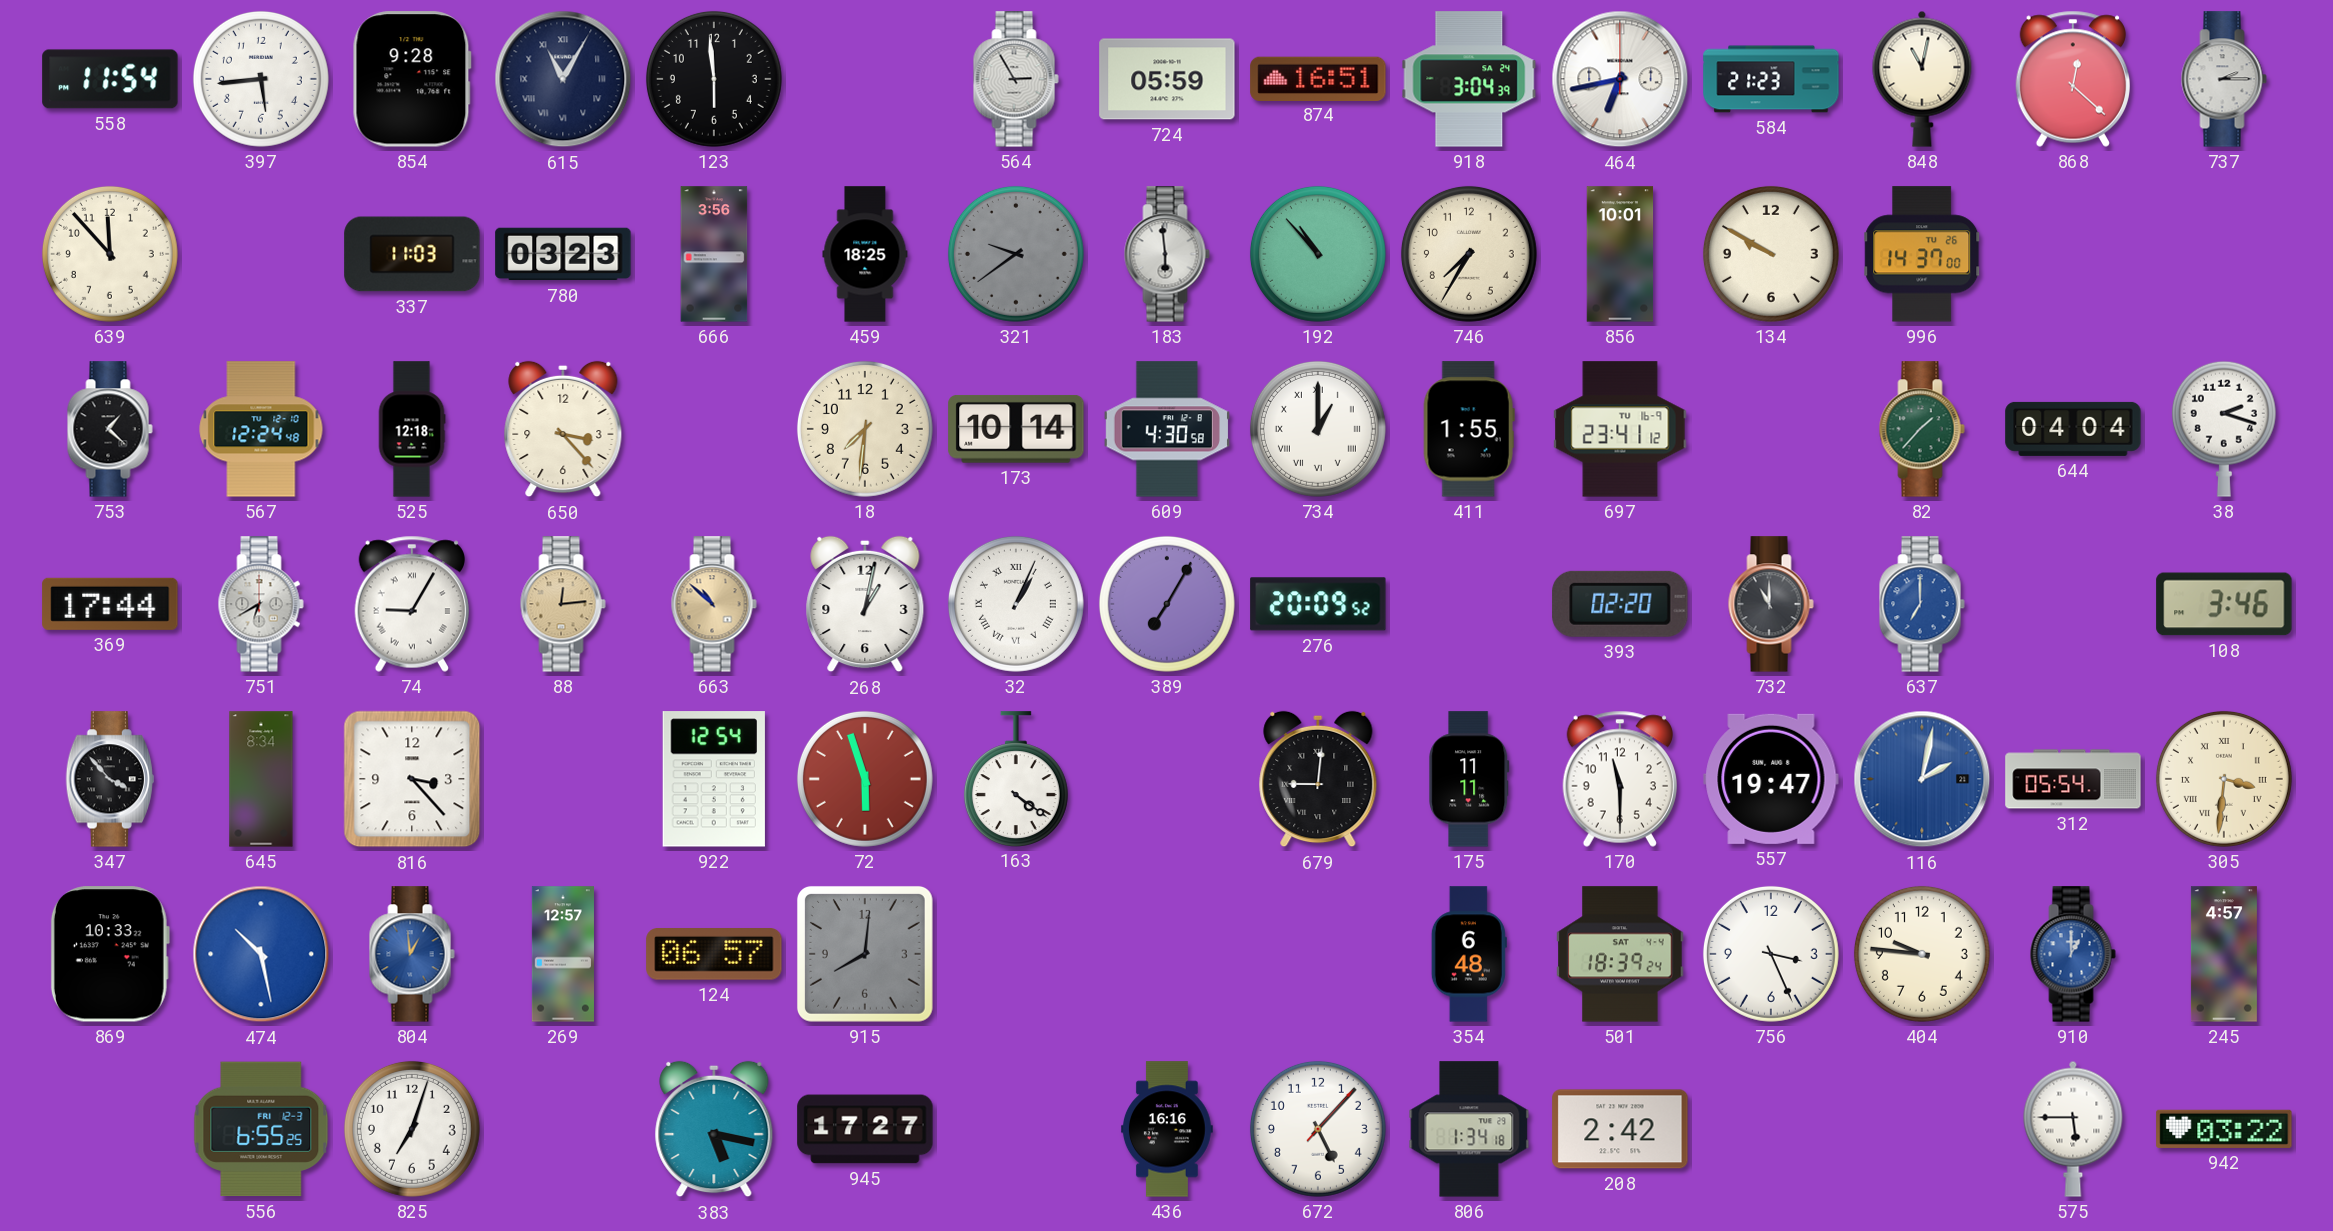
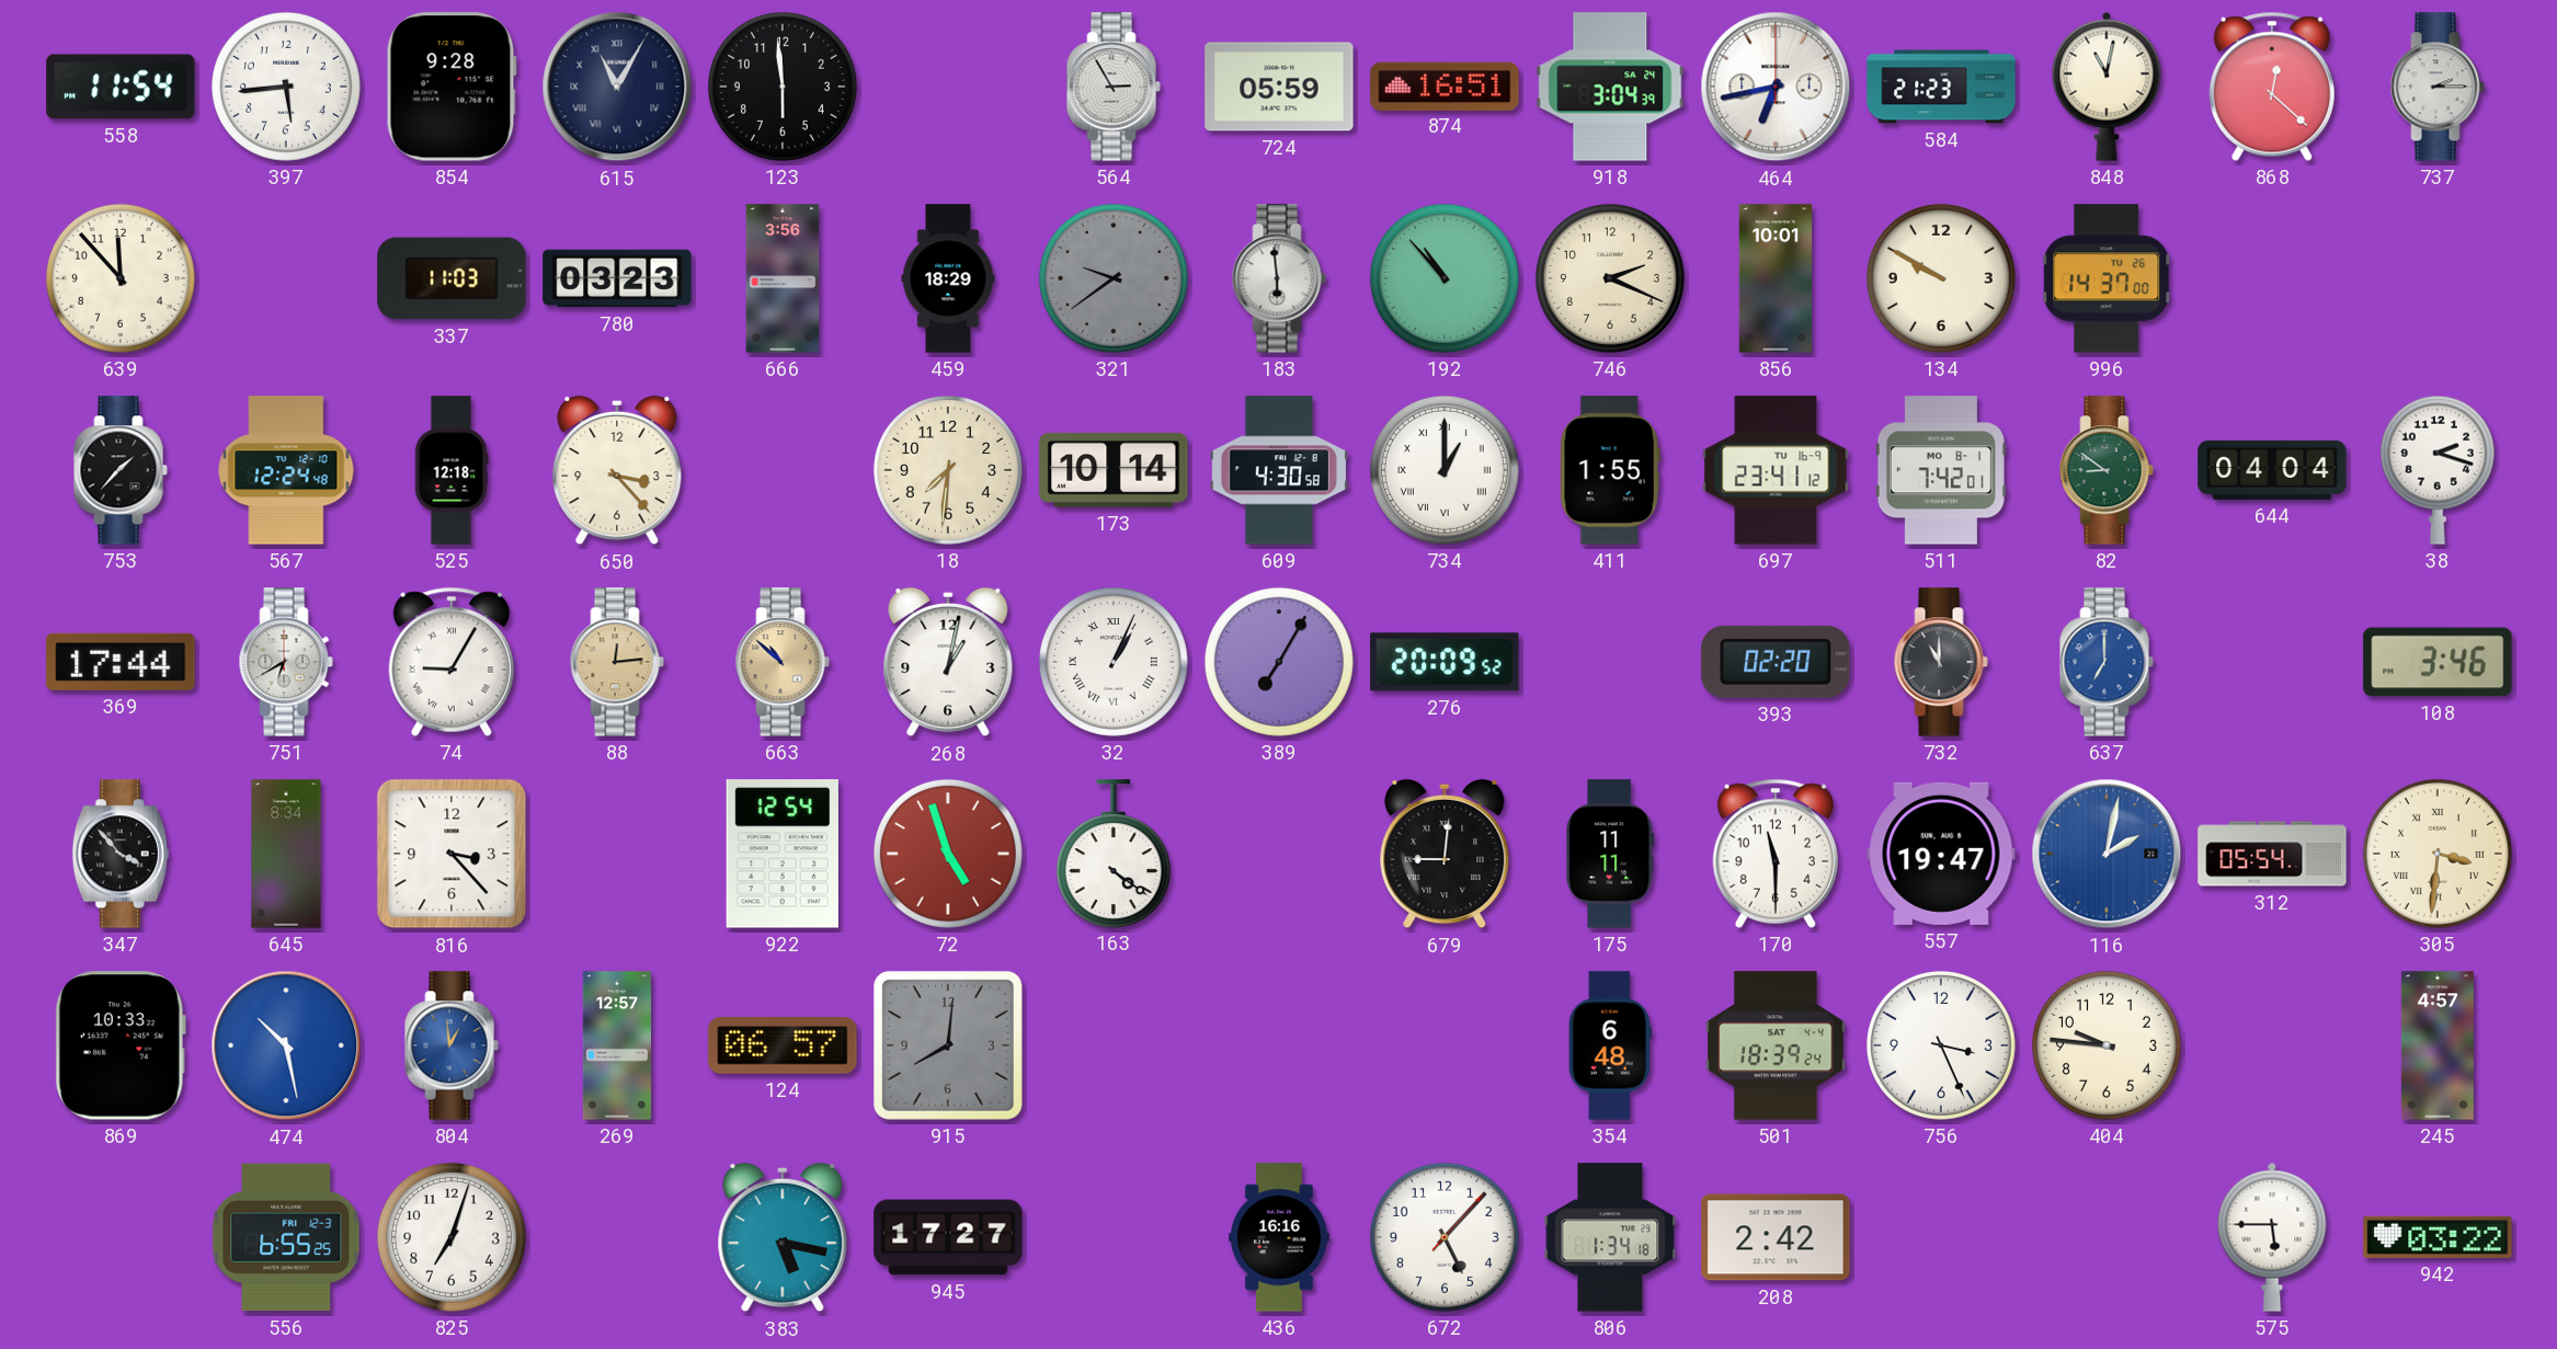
459: 18:25 -> 18:29
746: 7:35 -> 2:19
753: 1:22 -> 1:37
511: none -> 7:42
82: 1:37 -> 8:51
72: 5:57 -> 4:57
910: 1:00 -> none
